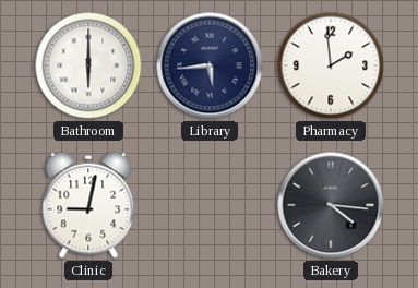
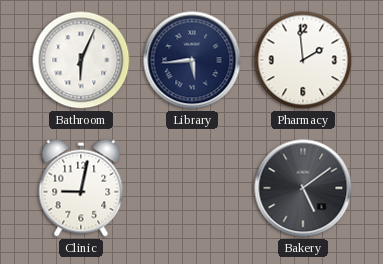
Bathroom: 6:00 -> 6:04
Bakery: 4:16 -> 5:09
